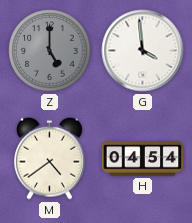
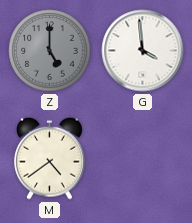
H: 04:54 -> none
